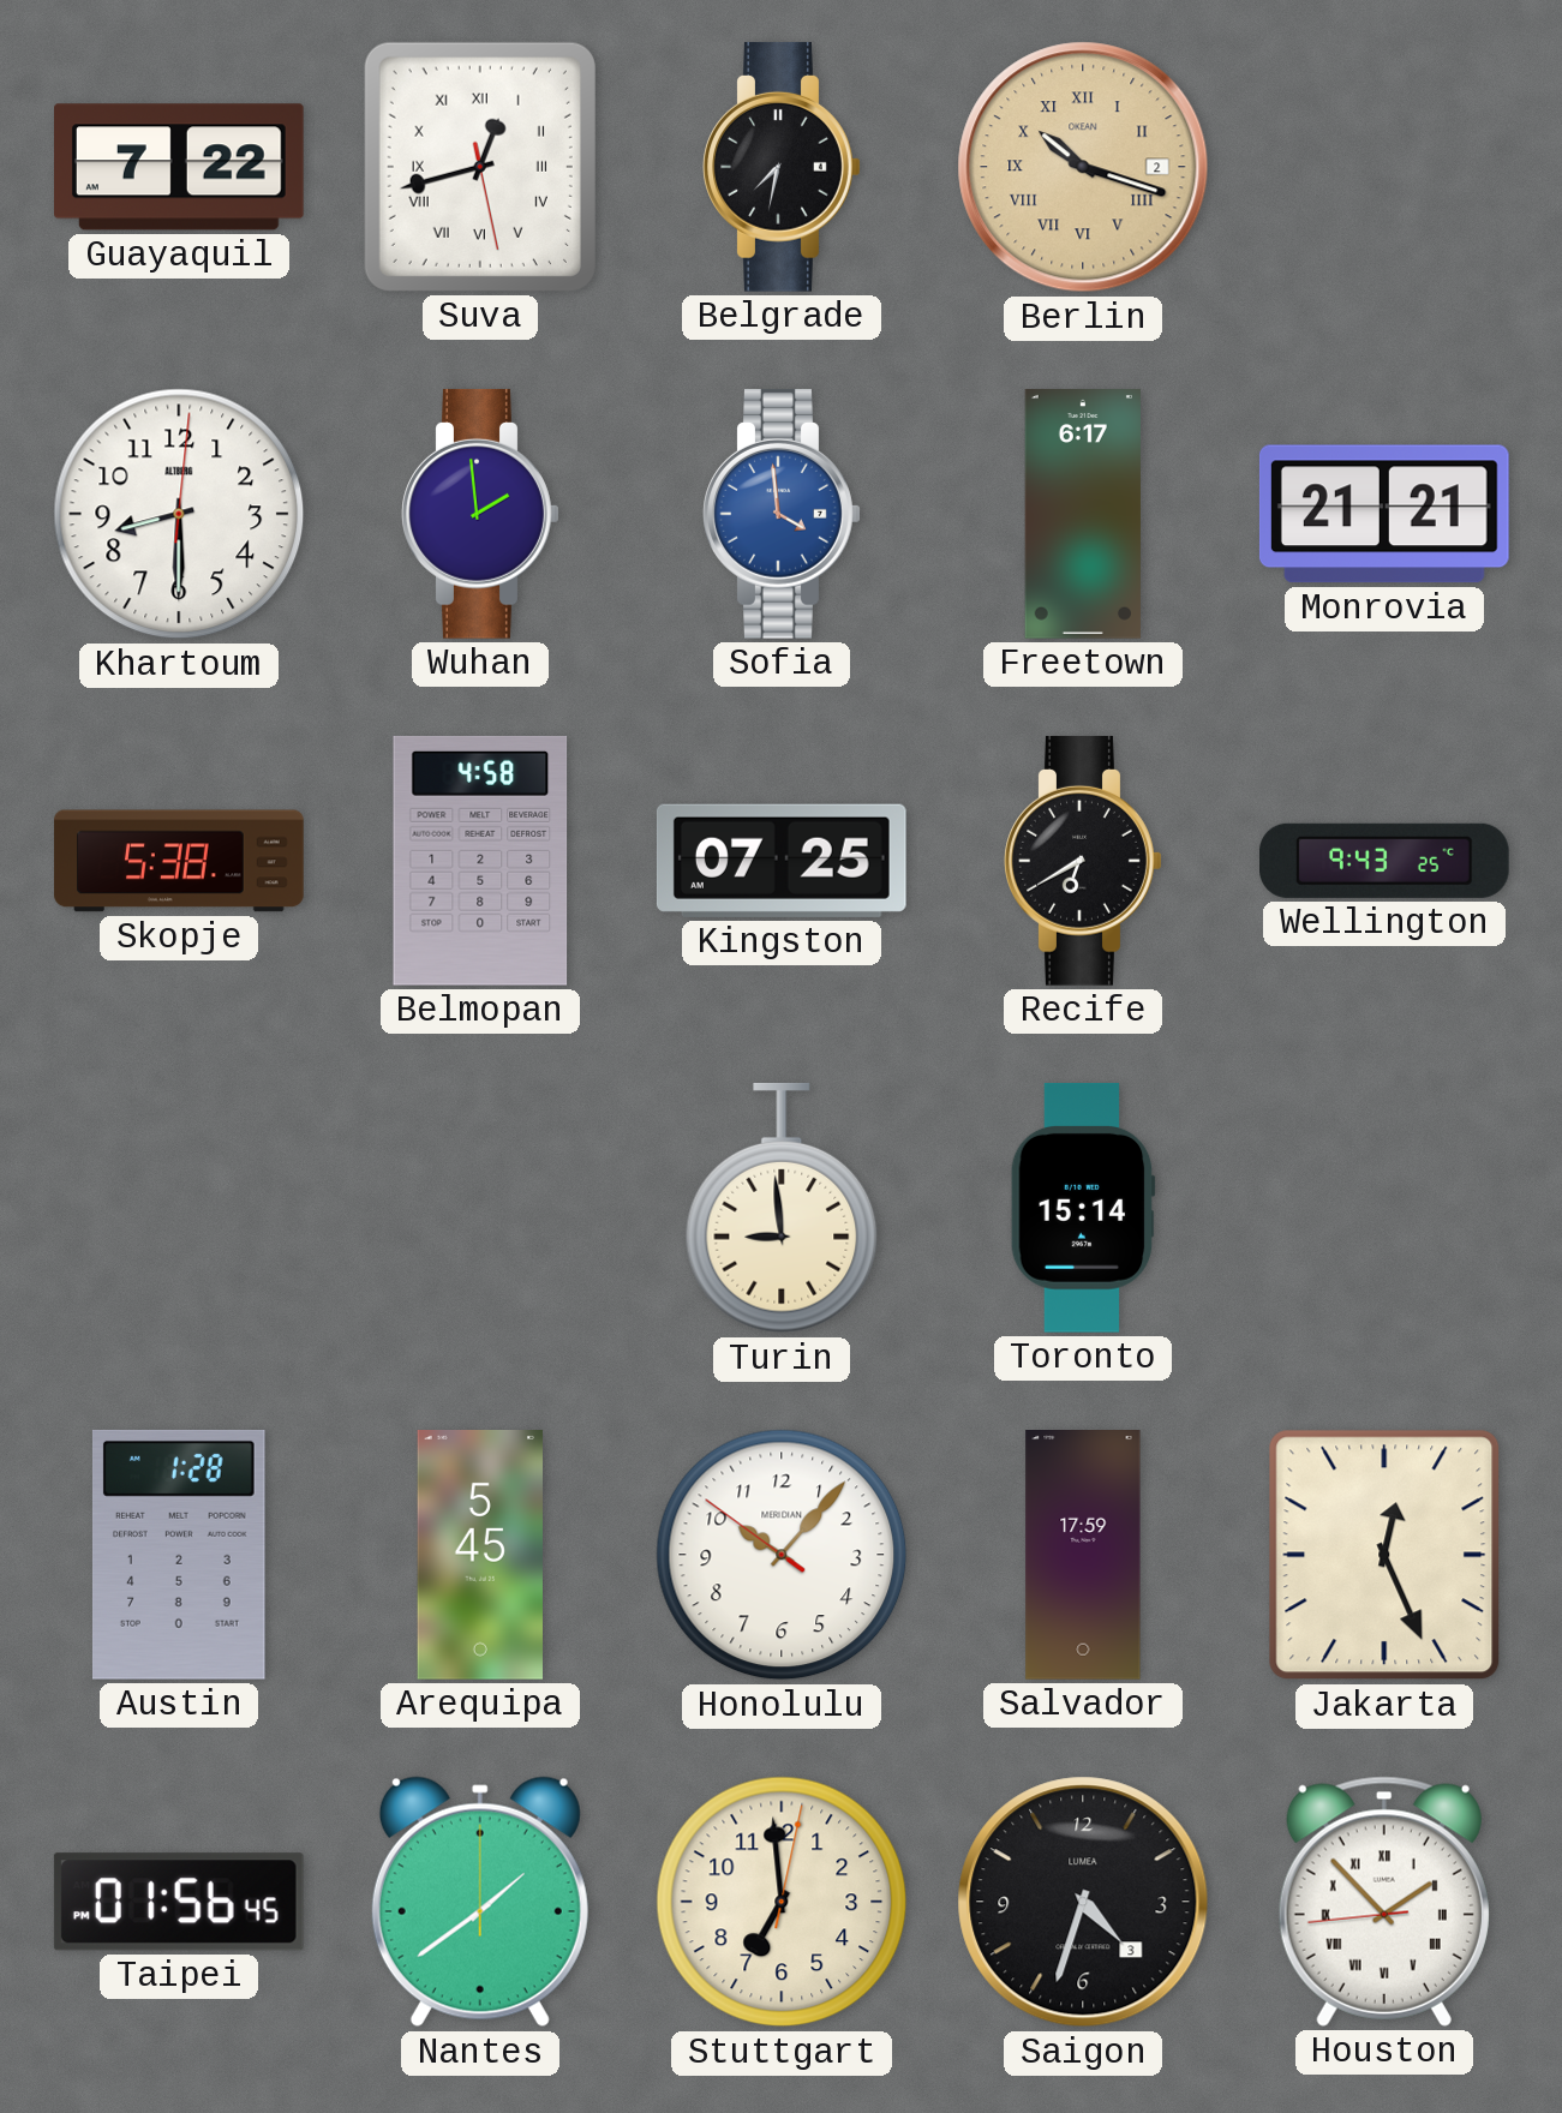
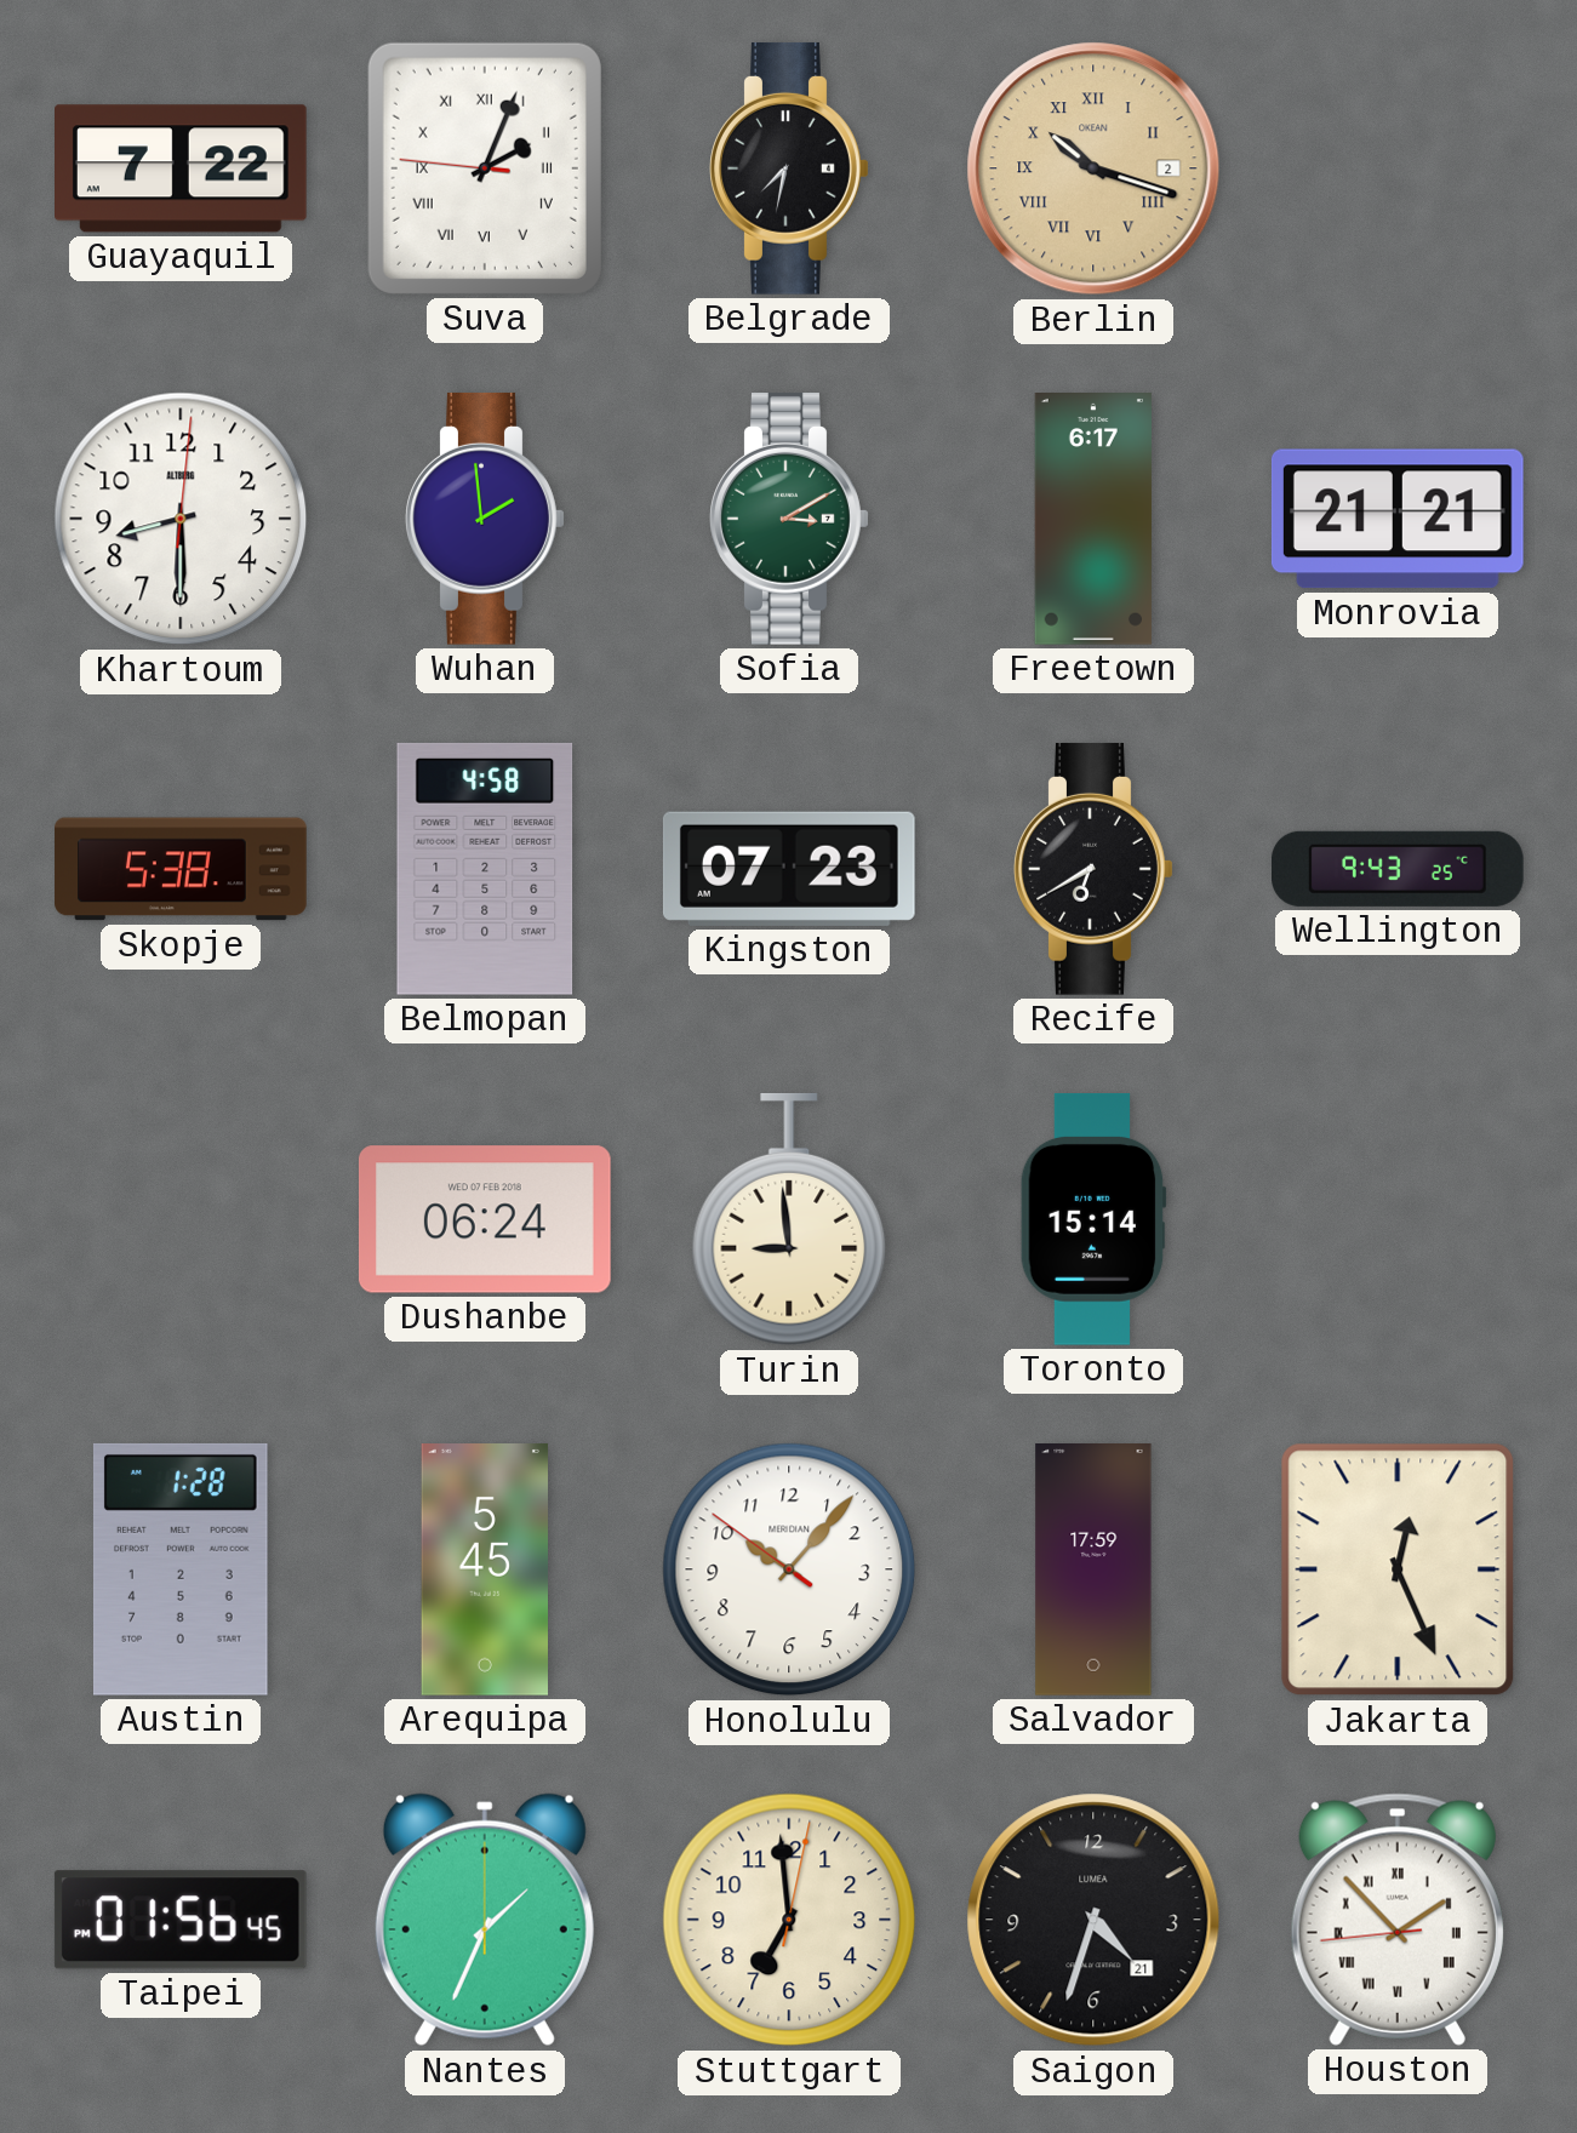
Suva: 12:42 -> 2:03
Sofia: 3:59 -> 3:10
Sofia dial: blue -> green
Kingston: 07:25 -> 07:23
Dushanbe: none -> 06:24
Nantes: 1:39 -> 1:34
Saigon date: 3 -> 21
